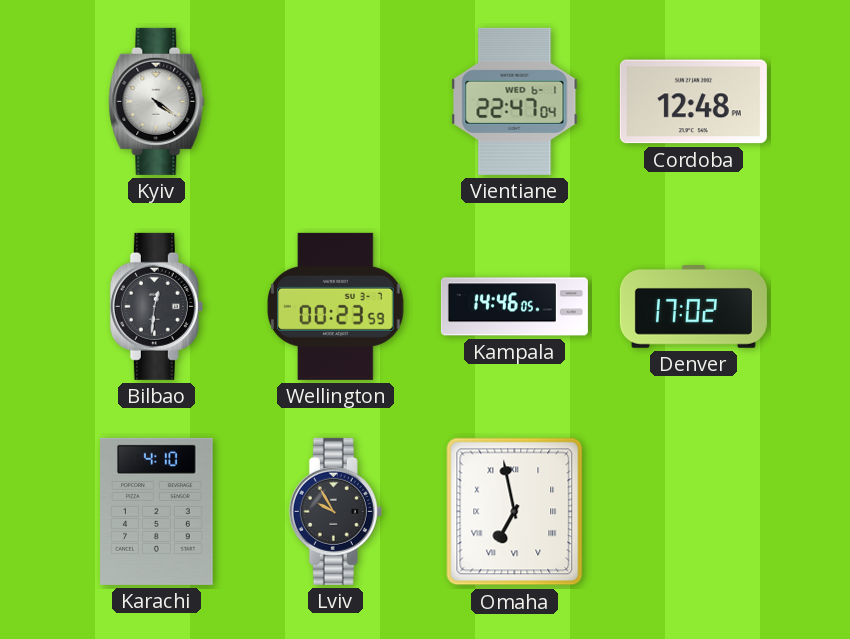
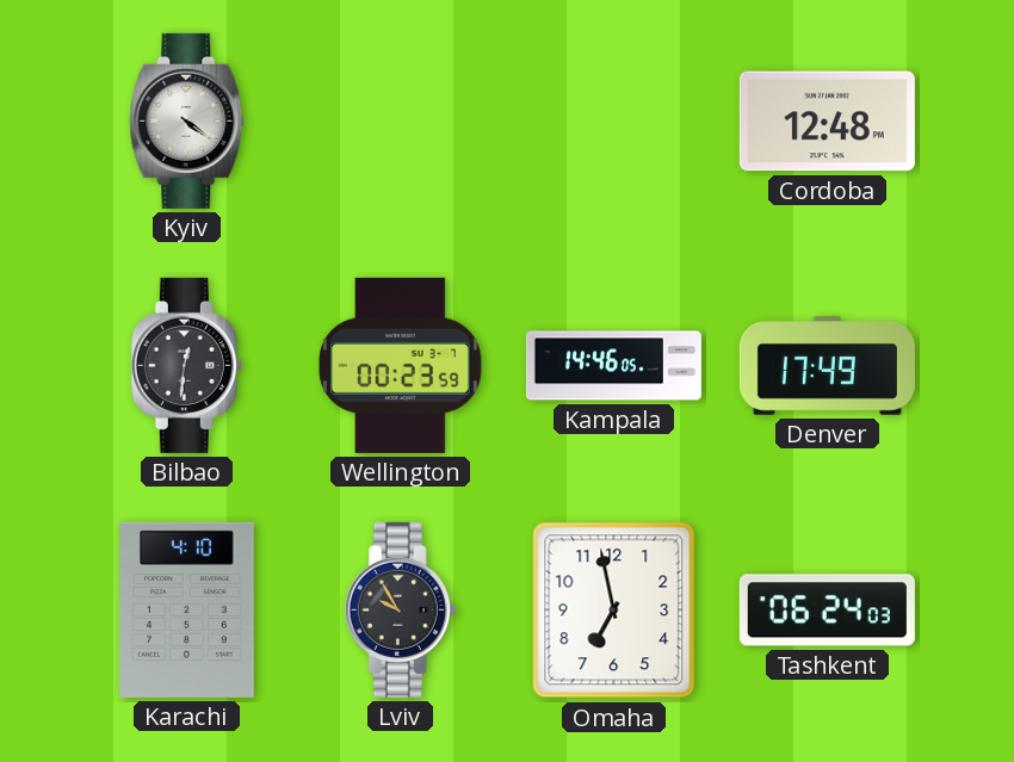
Vientiane: 22:47 -> none
Denver: 17:02 -> 17:49
Omaha numerals: Roman -> Arabic
Tashkent: none -> 06:24
